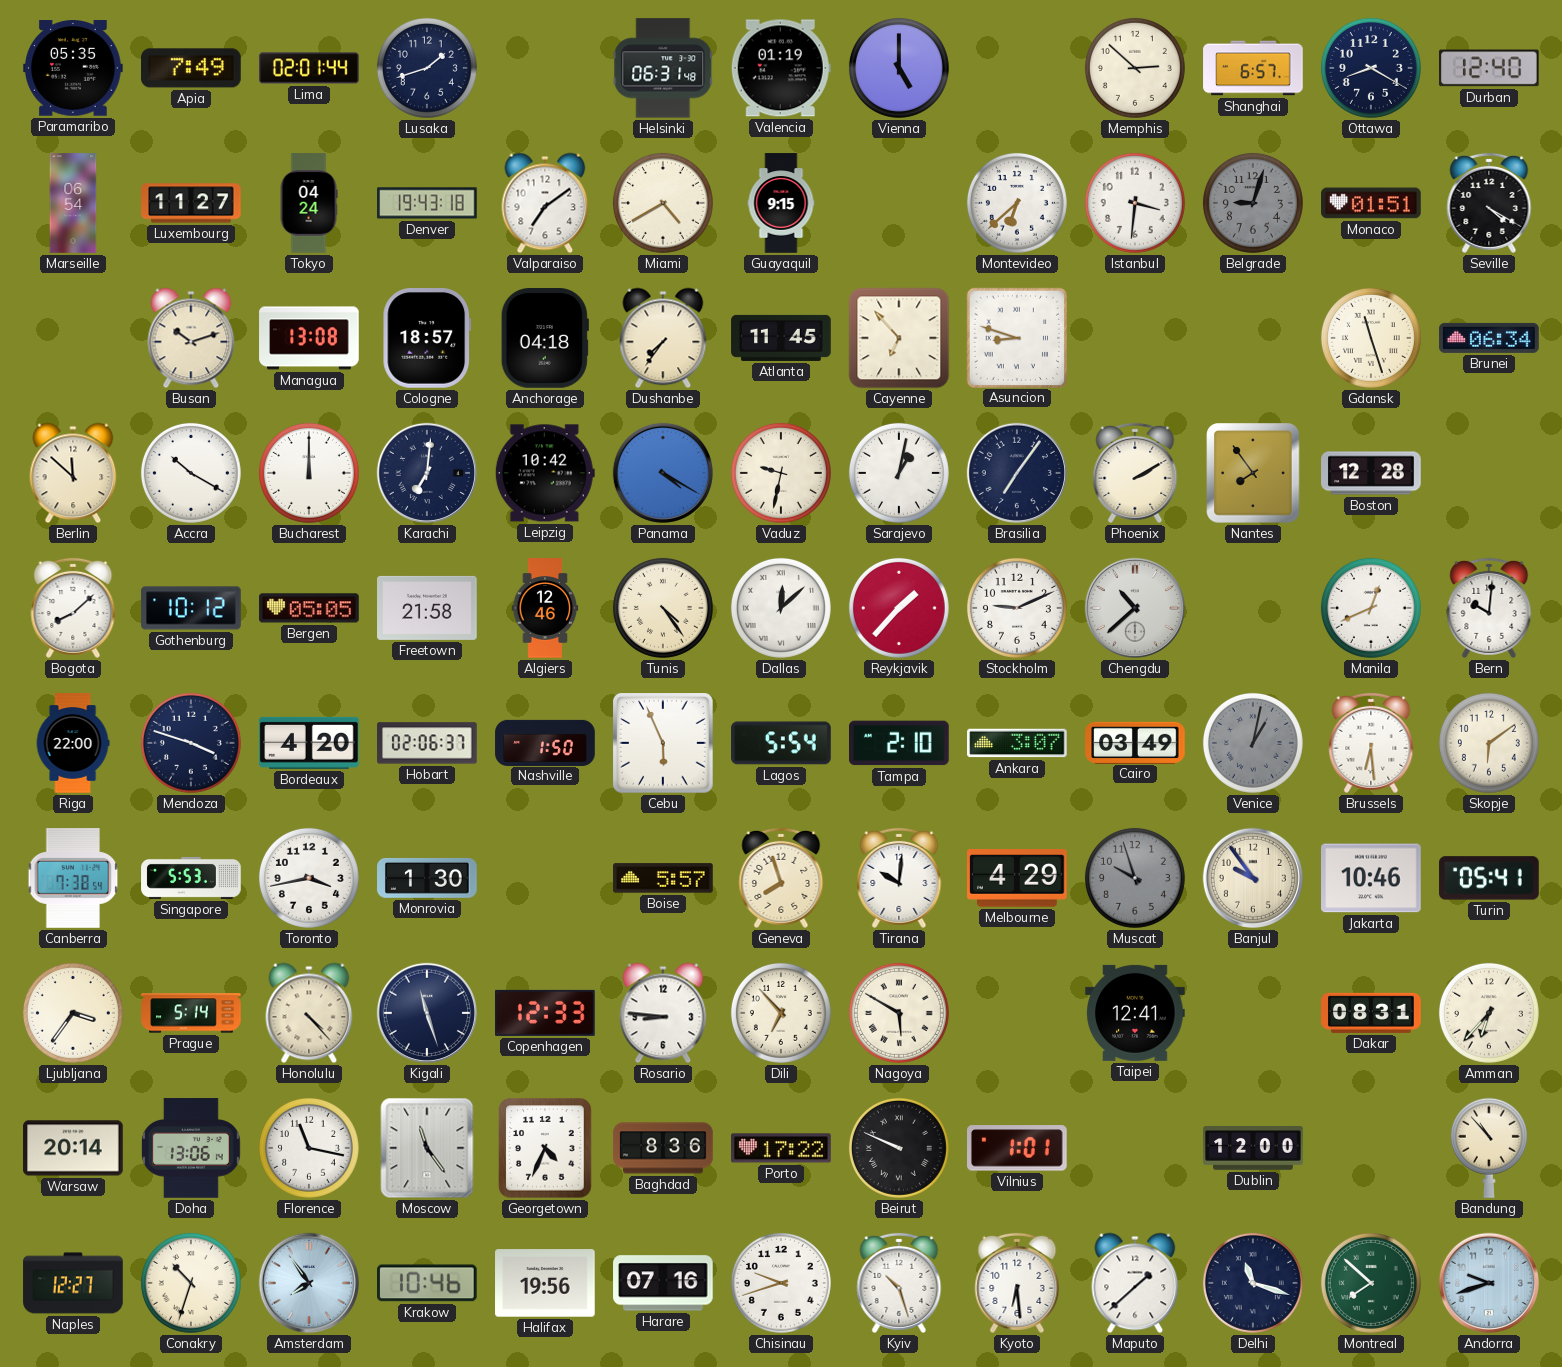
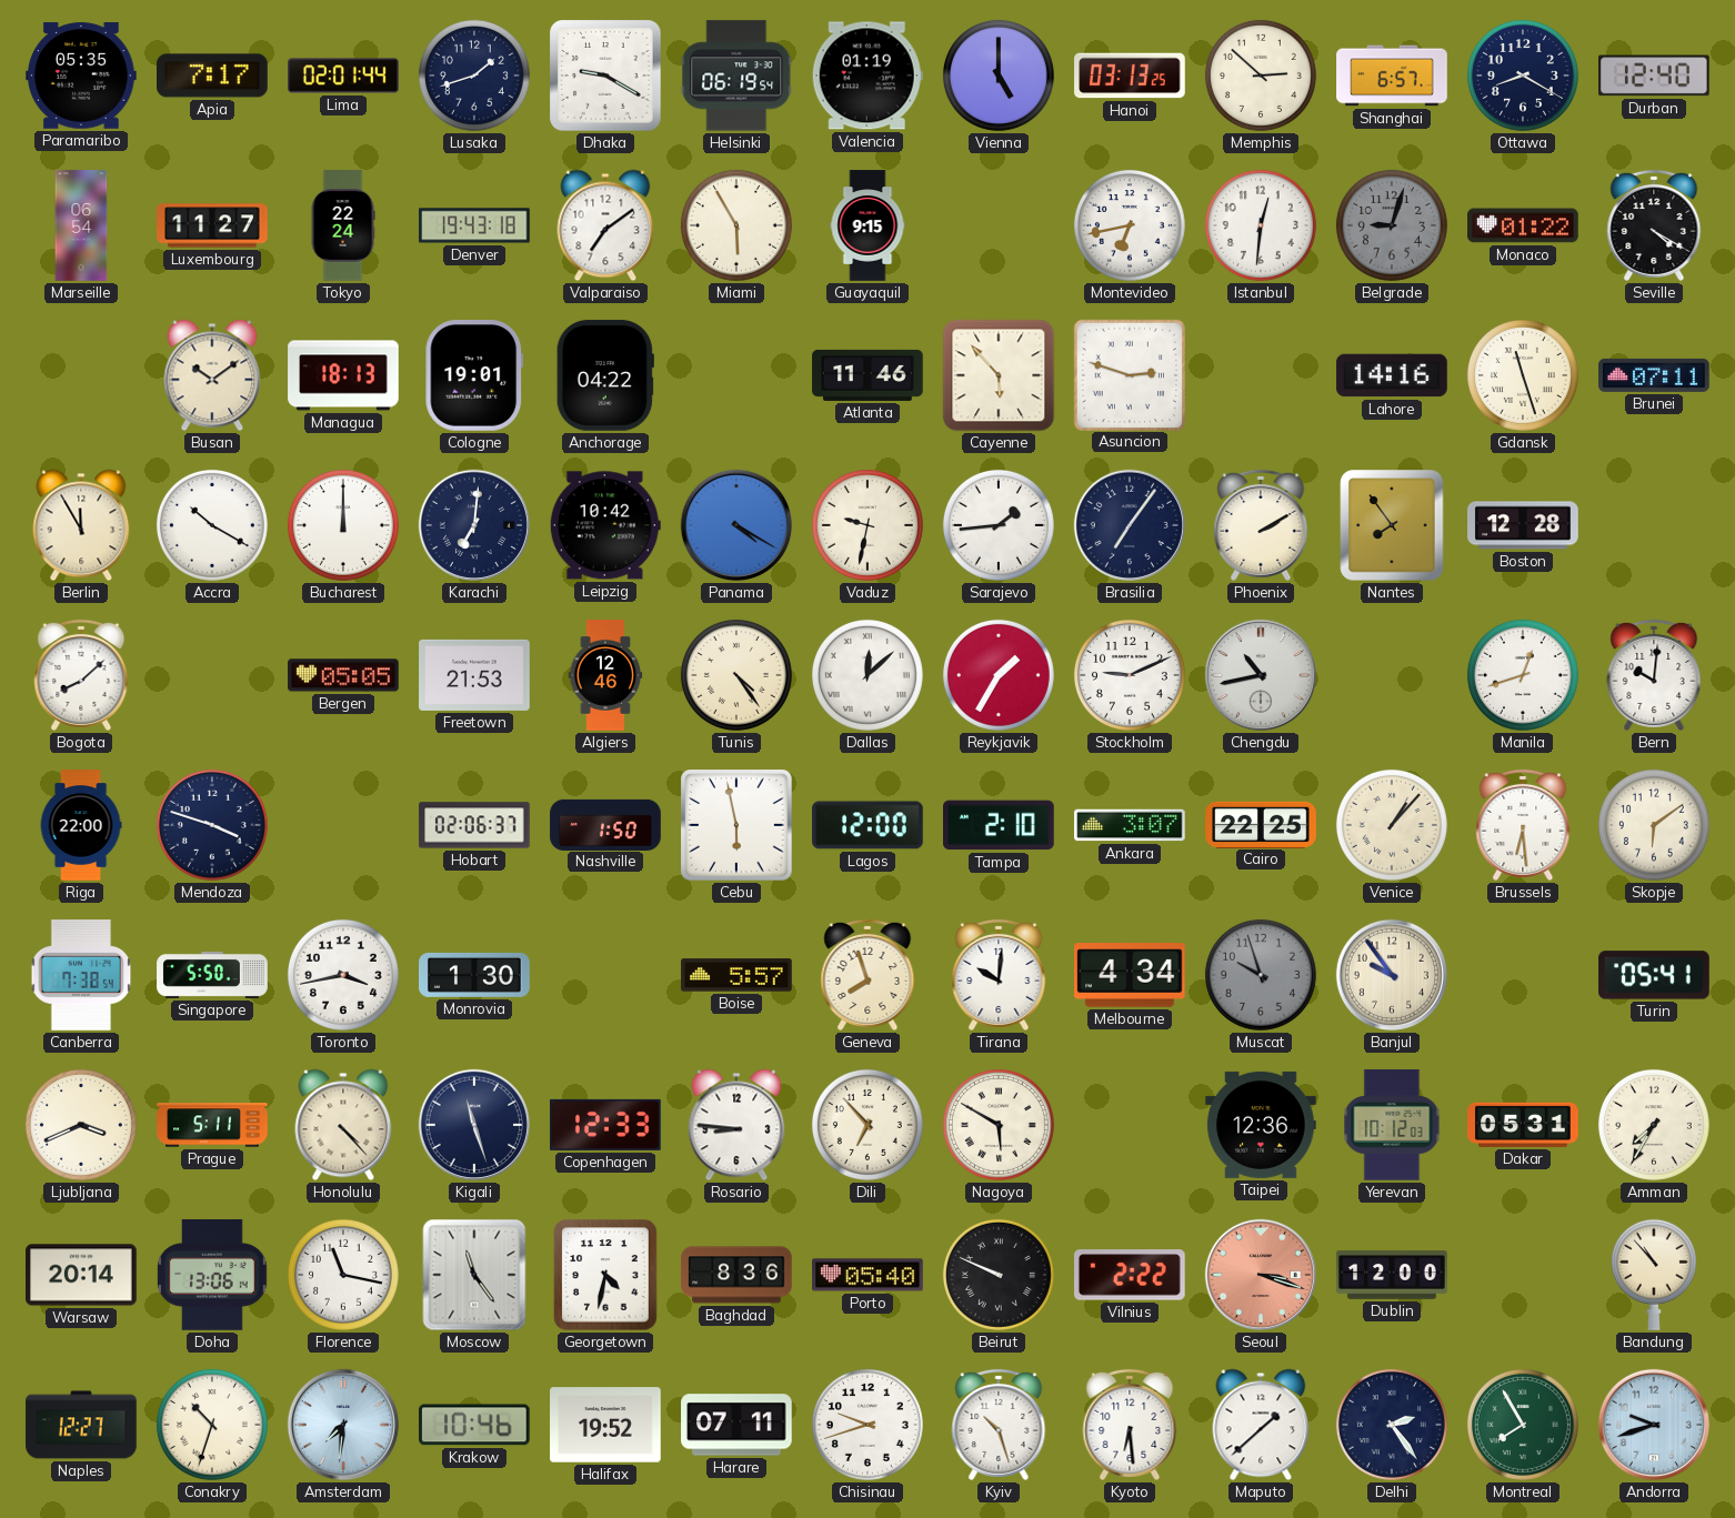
Apia: 7:49 -> 7:17
Dhaka: none -> 9:20
Helsinki: 06:31 -> 06:19
Hanoi: none -> 03:13
Tokyo: 04:24 -> 22:24
Miami: 4:40 -> 5:55
Montevideo: 6:38 -> 6:43
Istanbul: 3:31 -> 12:31
Monaco: 01:51 -> 01:22
Busan: 10:12 -> 10:09
Managua: 13:08 -> 18:13
Cologne: 18:57 -> 19:01
Anchorage: 04:18 -> 04:22
Dushanbe: 7:36 -> none
Atlanta: 11:45 -> 11:46
Cayenne: 6:53 -> 5:53
Asuncion: 8:48 -> 2:48
Lahore: none -> 14:16
Brunei: 06:34 -> 07:11
Berlin: 11:52 -> 11:55
Sarajevo: 1:02 -> 1:44
Gothenburg: 10:12 -> none
Freetown: 21:58 -> 21:53
Reykjavik: 1:37 -> 1:35
Chengdu: 10:38 -> 10:43
Manila: 12:41 -> 12:42
Bordeaux: 4:20 -> none
Cebu: 5:56 -> 5:58
Lagos: 5:54 -> 12:00
Cairo: 03:49 -> 22:25
Venice: 1:02 -> 1:07
Venice dial: grey -> cream
Singapore: 5:53 -> 5:50
Melbourne: 4:29 -> 4:34
Jakarta: 10:46 -> none
Ljubljana: 3:36 -> 3:41
Prague: 5:14 -> 5:11
Taipei: 12:41 -> 12:36
Yerevan: none -> 10:12
Dakar: 08:31 -> 05:31
Amman: 6:37 -> 7:35
Georgetown: 4:34 -> 4:32
Porto: 17:22 -> 05:40
Vilnius: 1:01 -> 2:22
Seoul: none -> 3:18
Amsterdam: 7:54 -> 7:31
Halifax: 19:56 -> 19:52
Harare: 07:16 -> 07:11
Delhi: 11:18 -> 2:24
Montreal: 7:52 -> 7:55
